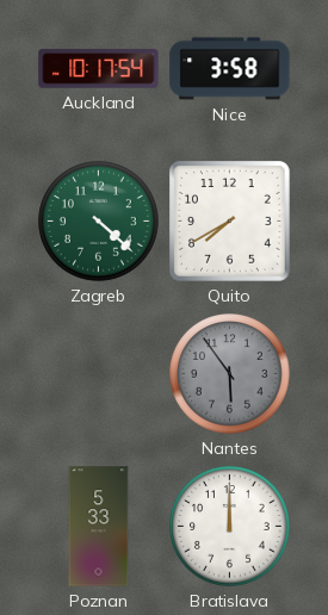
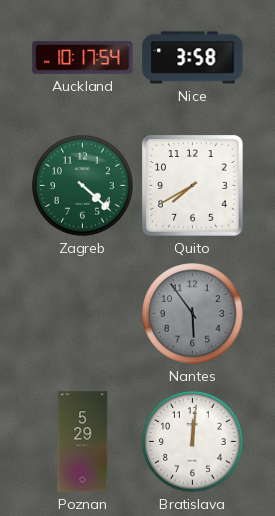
Poznan: 5:33 -> 5:29
Bratislava: 12:00 -> 12:01
